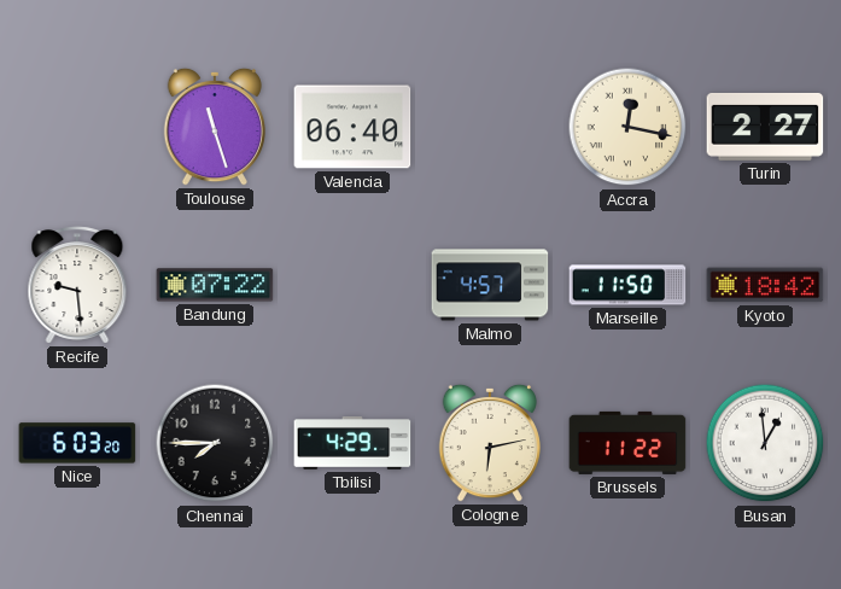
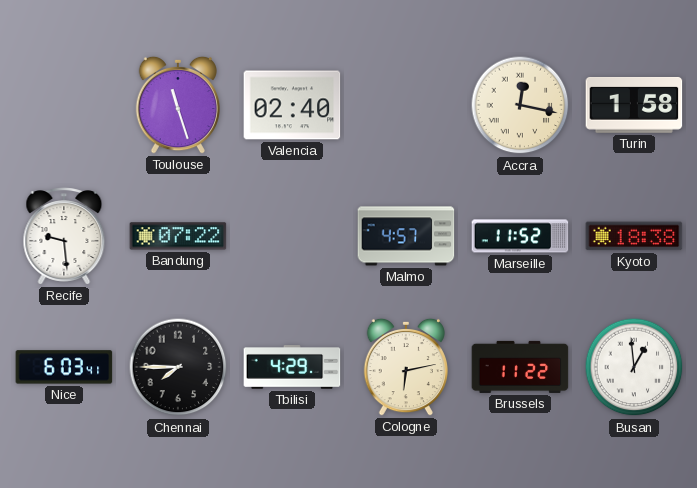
Valencia: 06:40 -> 02:40
Turin: 2:27 -> 1:58
Marseille: 11:50 -> 11:52
Kyoto: 18:42 -> 18:38
Nice: 6:03:20 -> 6:03:41
